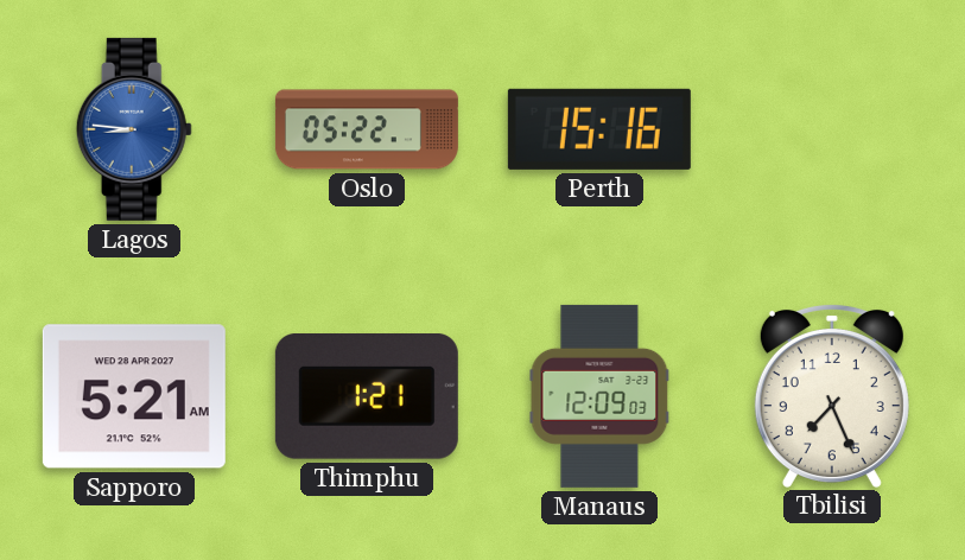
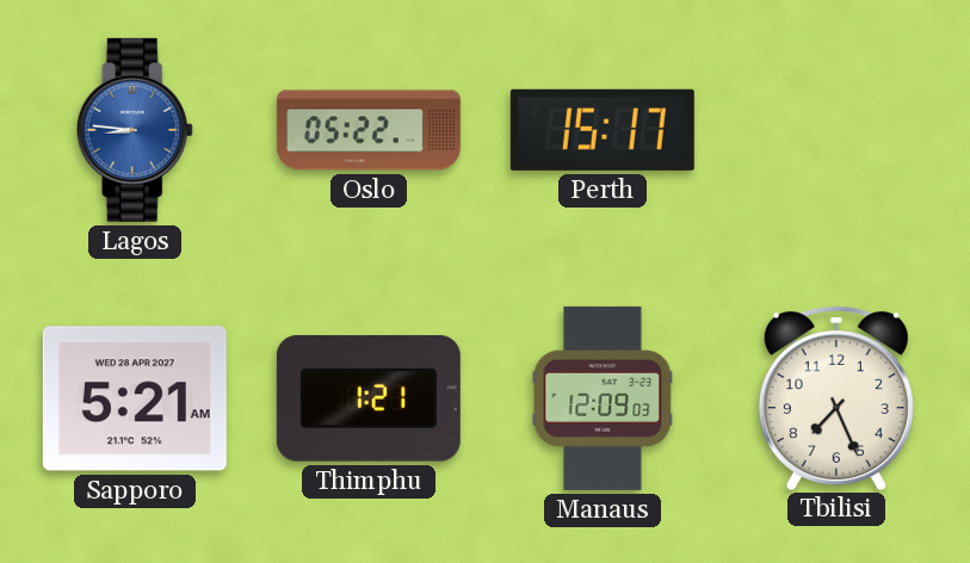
Perth: 15:16 -> 15:17
